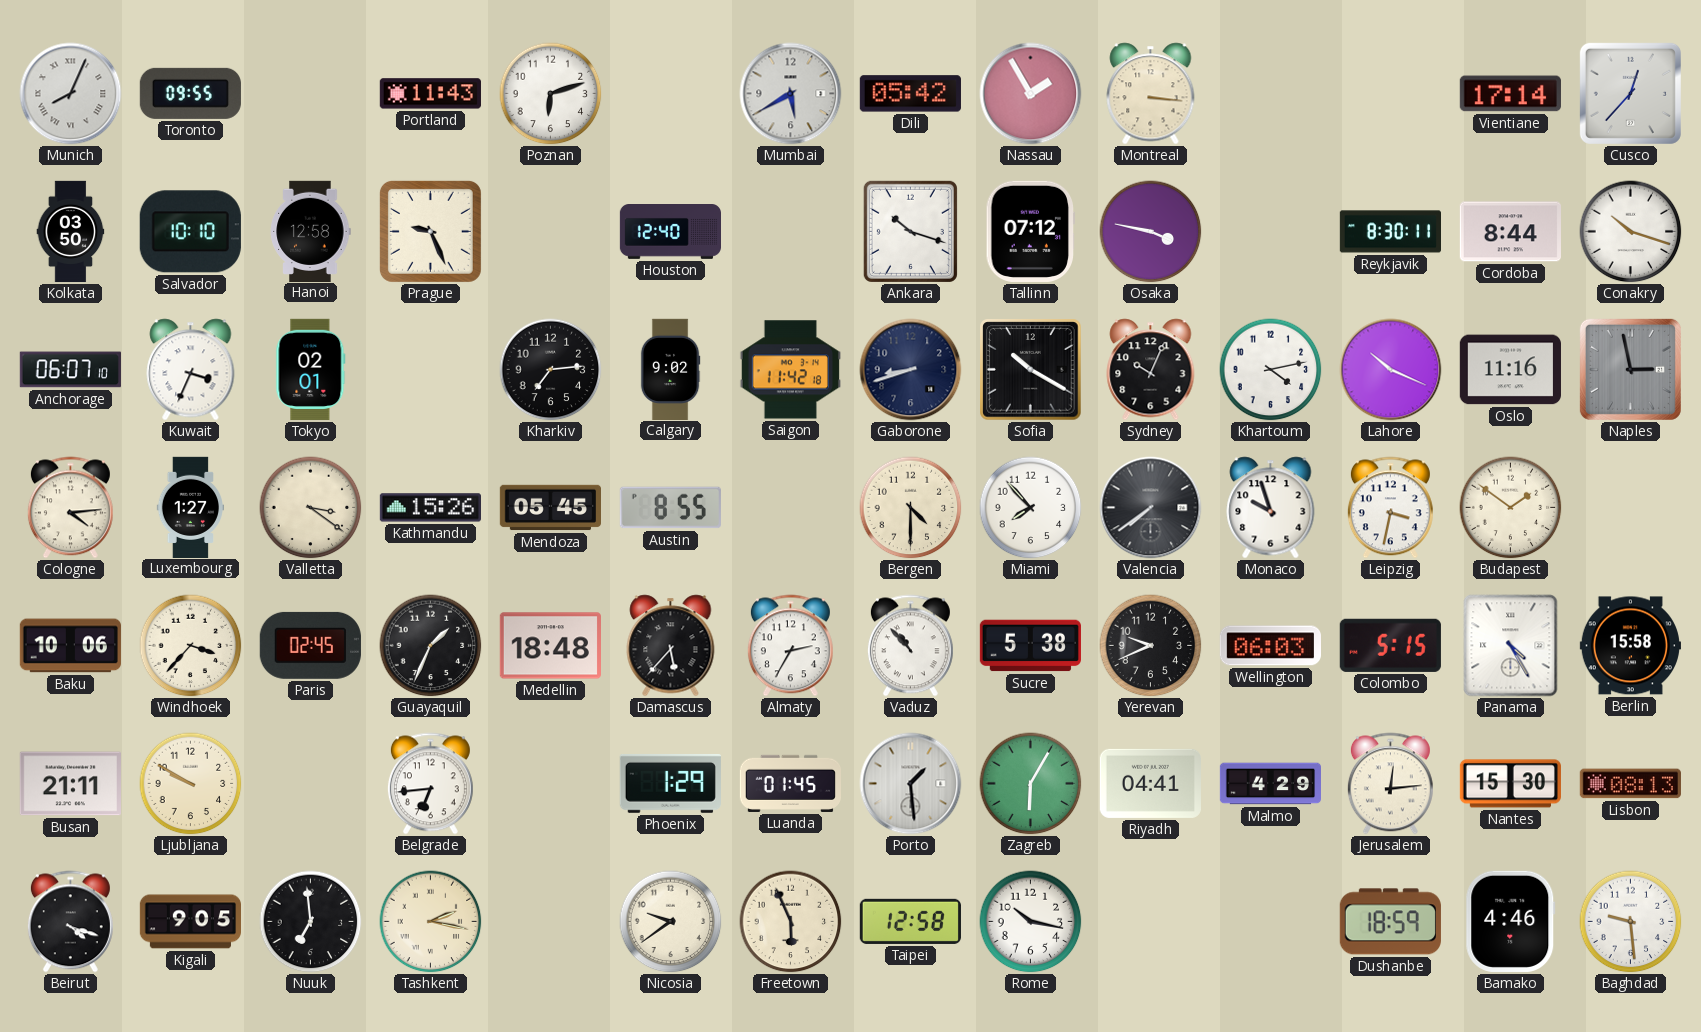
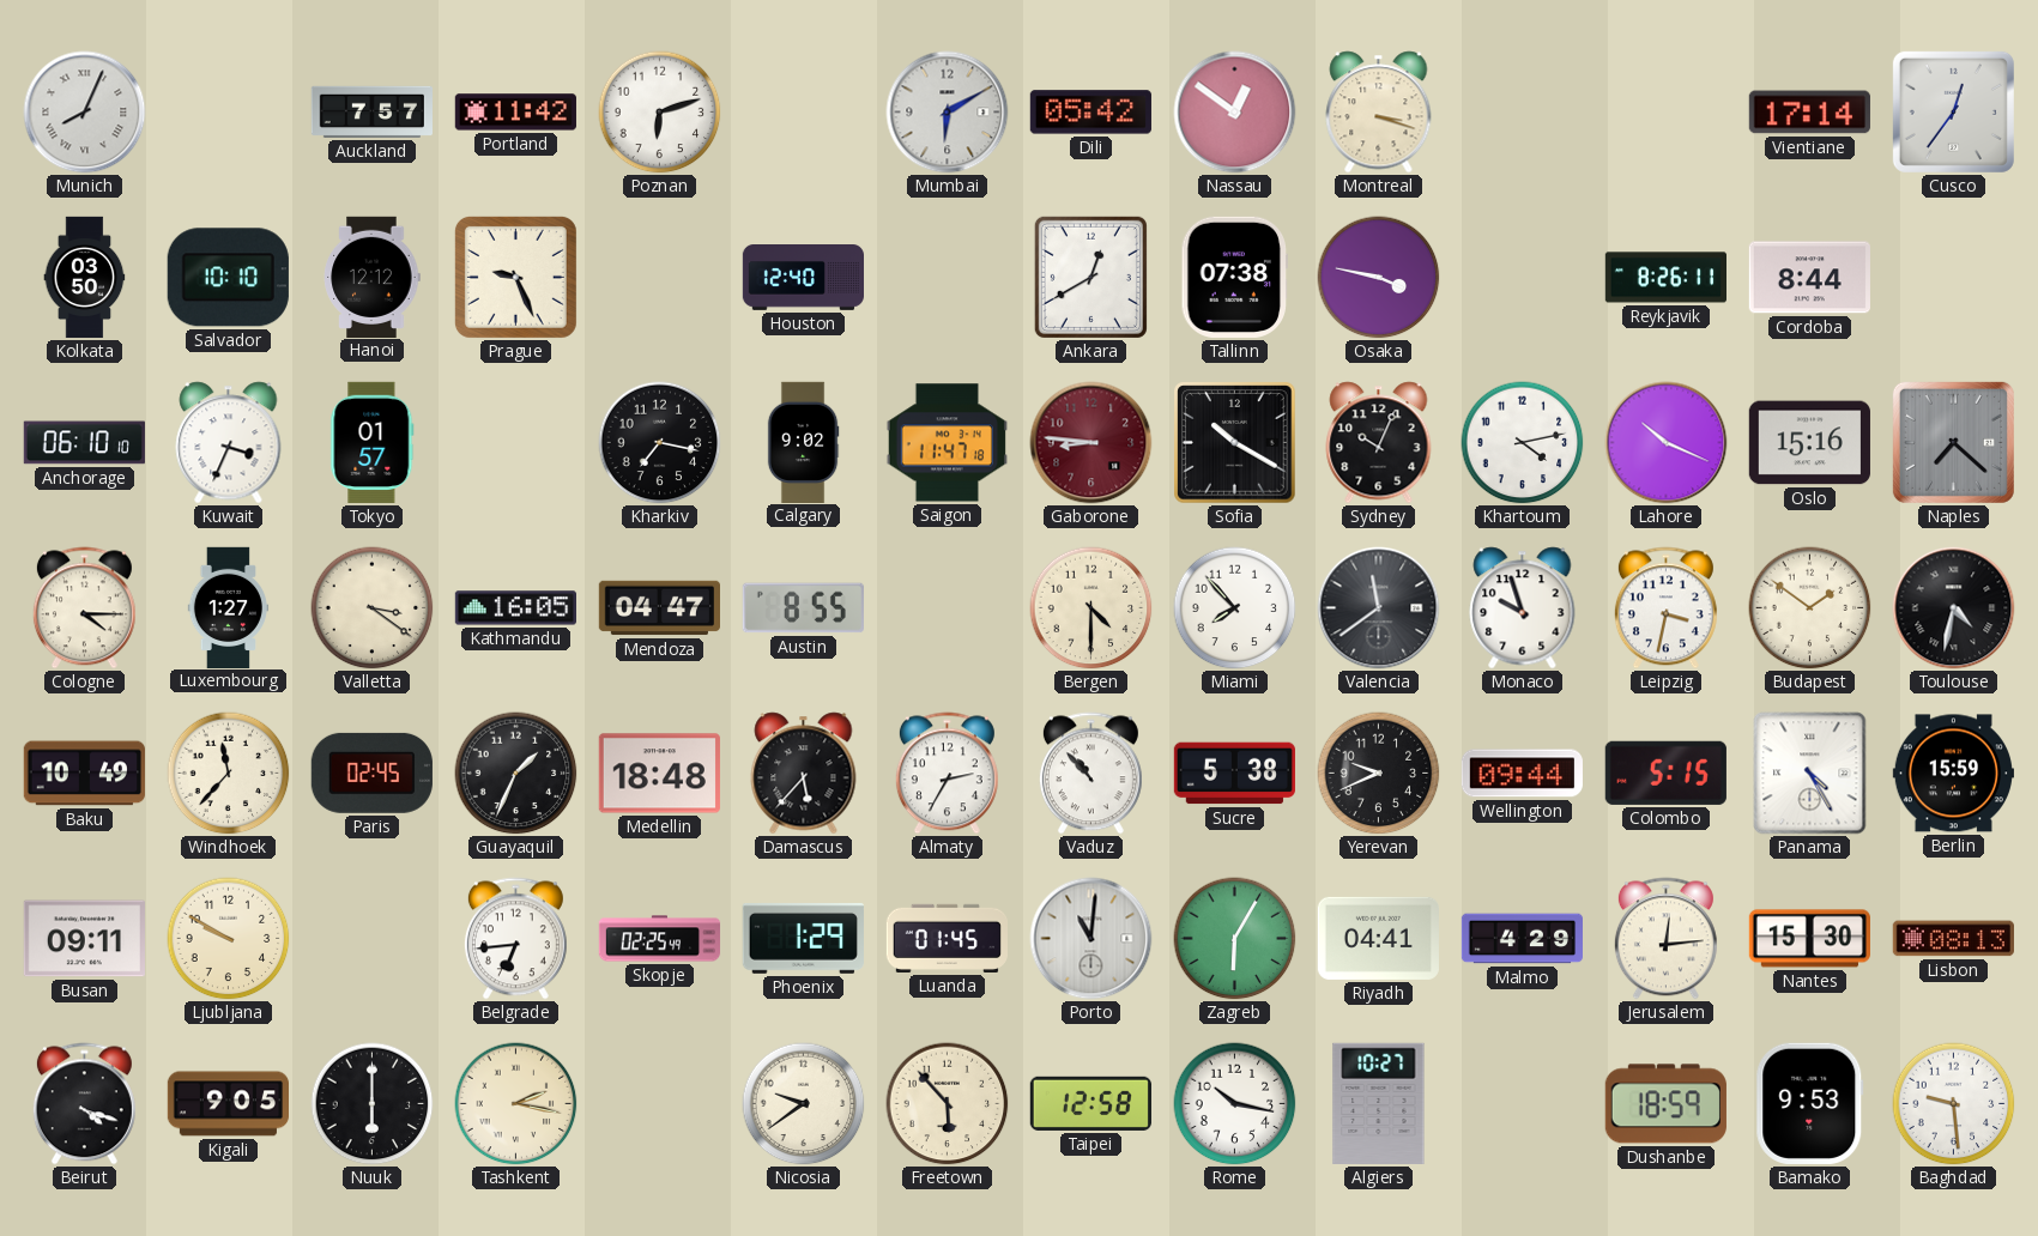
Toronto: 09:55 -> none
Auckland: none -> 7:57
Portland: 11:43 -> 11:42
Mumbai: 5:40 -> 6:10
Nassau: 1:55 -> 12:51
Montreal: 3:16 -> 3:18
Cusco: 12:37 -> 12:36
Hanoi: 12:58 -> 12:12
Ankara: 10:18 -> 12:40
Tallinn: 07:12 -> 07:38
Reykjavik: 8:30 -> 8:26
Conakry: 10:18 -> none
Anchorage: 06:07 -> 06:10
Tokyo: 02:01 -> 01:57
Kharkiv: 7:14 -> 7:17
Saigon: 11:42 -> 11:47
Gaborone: 8:42 -> 8:46
Gaborone dial: navy -> burgundy
Oslo: 11:16 -> 15:16
Naples: 2:58 -> 7:22
Cologne: 4:14 -> 4:15
Kathmandu: 15:26 -> 16:05
Mendoza: 05:45 -> 04:47
Valencia: 7:39 -> 11:39
Toulouse: none -> 4:32
Baku: 10:06 -> 10:49
Windhoek: 3:37 -> 11:37
Wellington: 06:03 -> 09:44
Berlin: 15:58 -> 15:59
Busan: 21:11 -> 09:11
Skopje: none -> 02:25
Porto: 1:29 -> 11:01
Nuuk: 6:59 -> 6:00
Freetown: 5:56 -> 5:53
Algiers: none -> 10:27
Bamako: 4:46 -> 9:53
